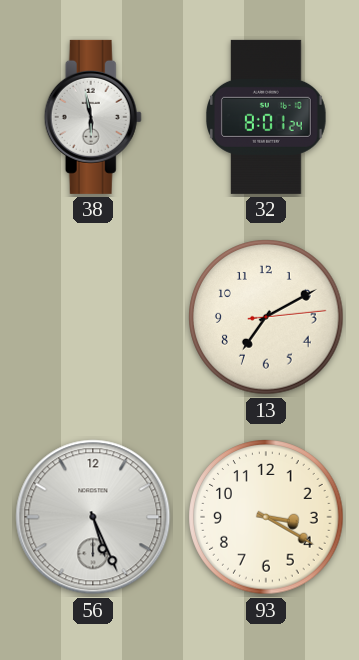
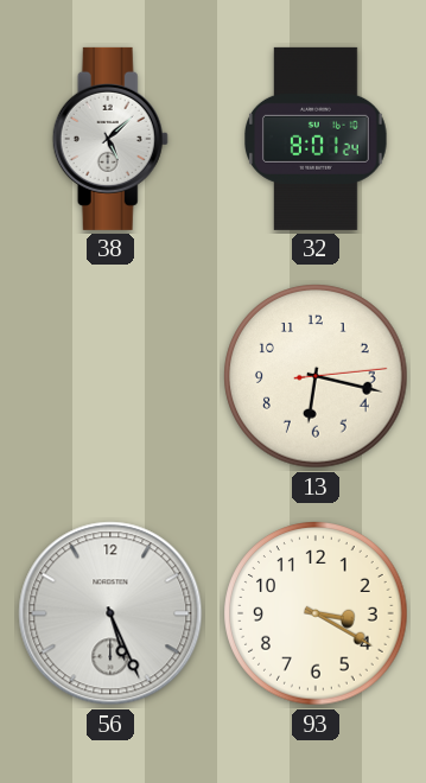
38: 5:58 -> 5:08
13: 7:10 -> 6:17
